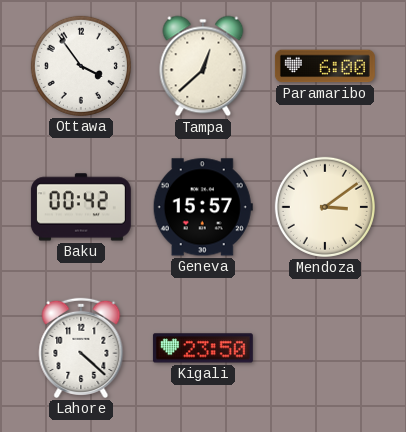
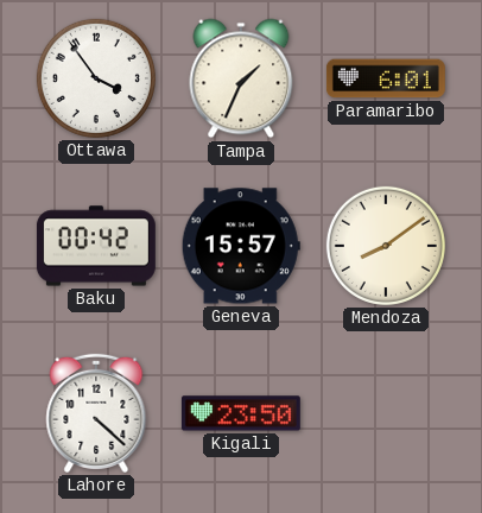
Tampa: 12:38 -> 1:34
Paramaribo: 6:00 -> 6:01
Mendoza: 3:09 -> 8:09
